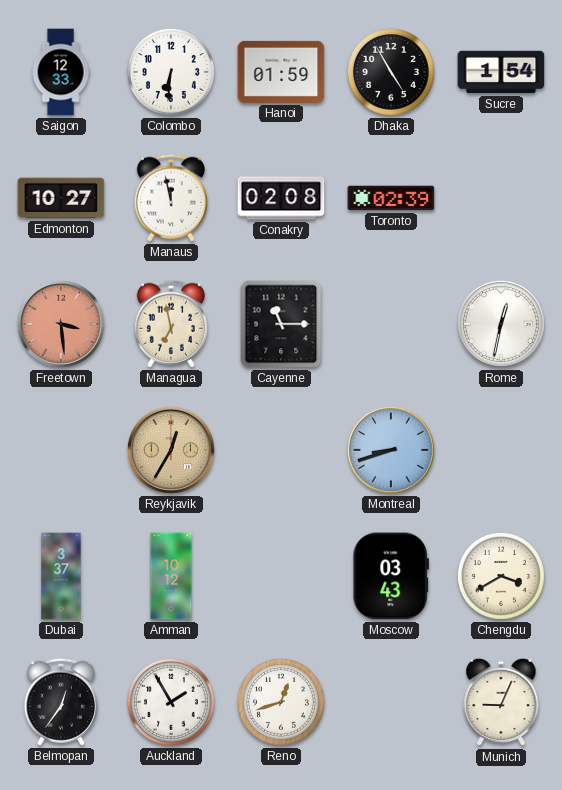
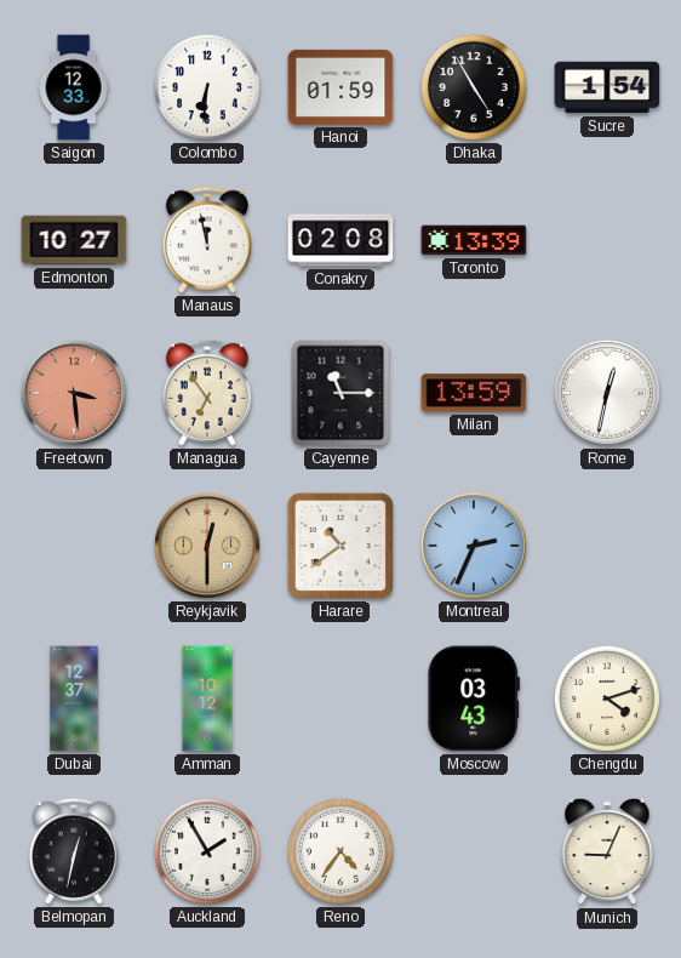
Toronto: 02:39 -> 13:39
Managua: 6:58 -> 6:54
Milan: none -> 13:59
Reykjavik: 12:35 -> 12:30
Harare: none -> 10:39
Montreal: 8:42 -> 2:34
Dubai: 3:37 -> 12:37
Chengdu: 3:40 -> 4:12
Belmopan: 12:36 -> 12:32
Reno: 12:42 -> 4:36
